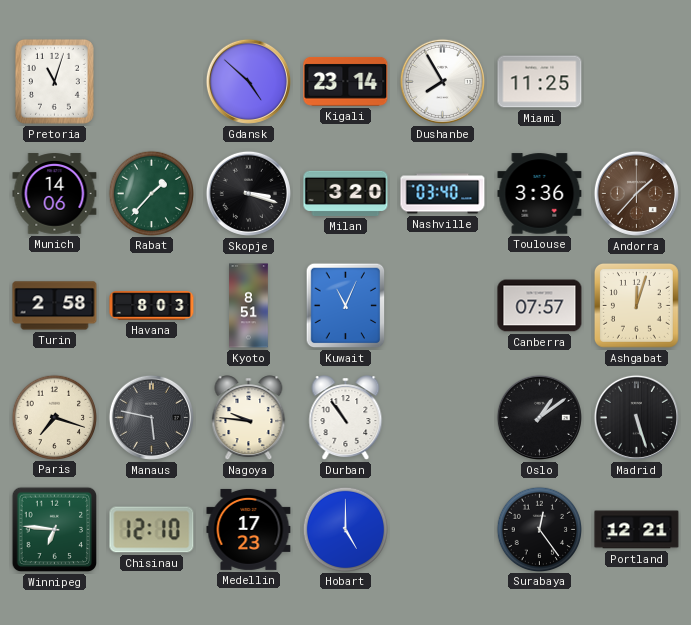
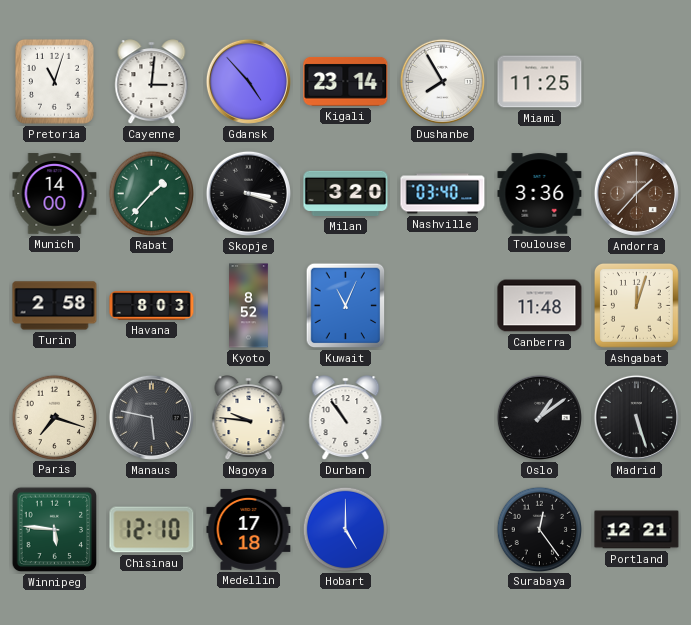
Cayenne: none -> 3:01
Gdansk: 4:52 -> 4:53
Munich: 14:06 -> 14:00
Kyoto: 8:51 -> 8:52
Canberra: 07:57 -> 11:48
Winnipeg: 6:46 -> 5:46
Medellin: 17:23 -> 17:18
